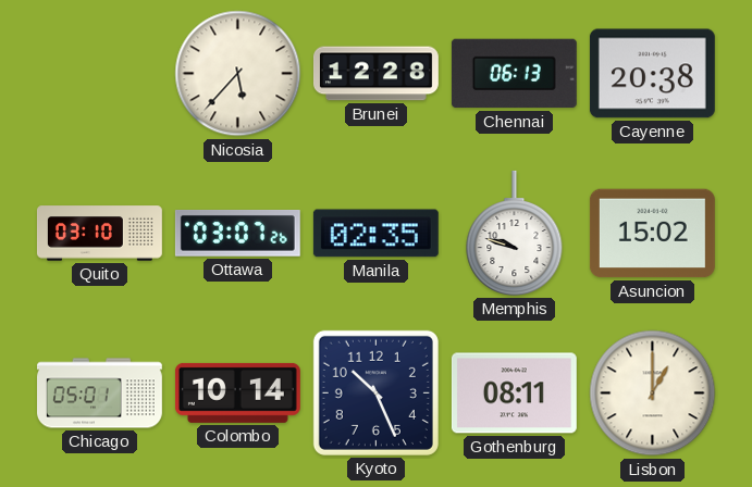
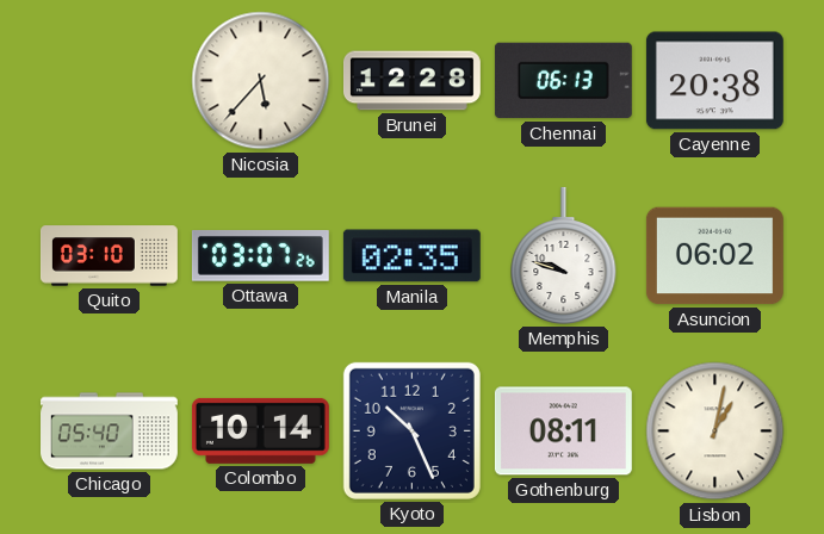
Asuncion: 15:02 -> 06:02
Chicago: 05:01 -> 05:40
Lisbon: 1:00 -> 1:02
